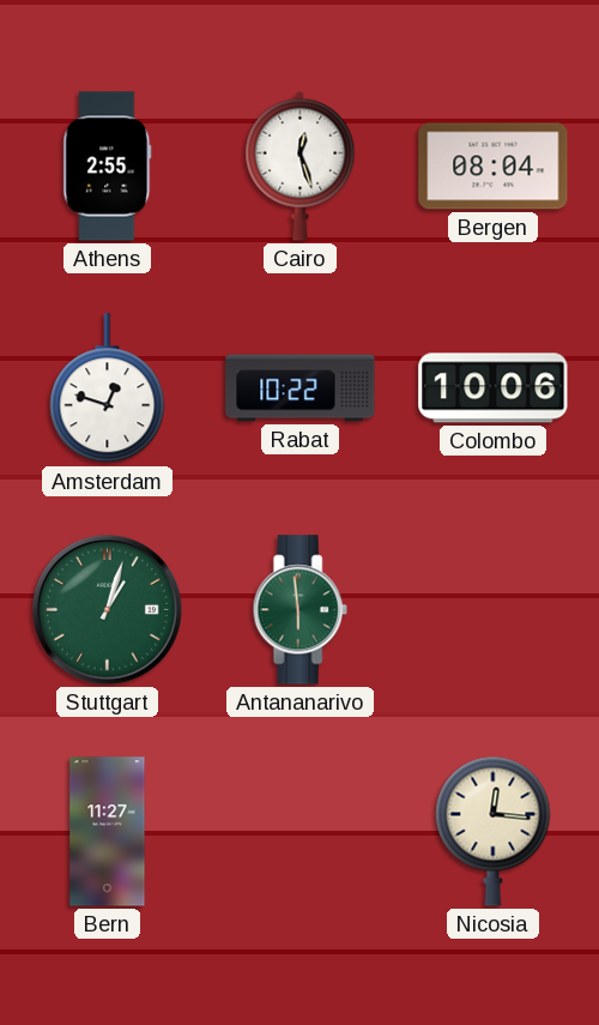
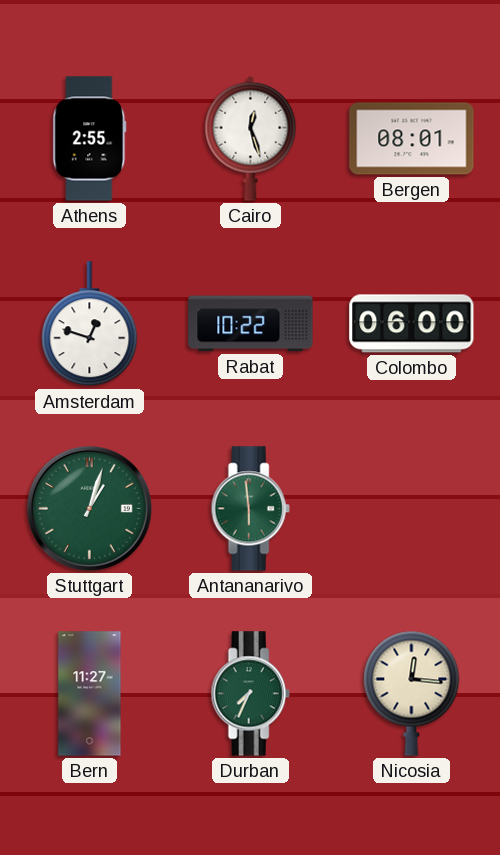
Bergen: 08:04 -> 08:01
Colombo: 10:06 -> 06:00
Durban: none -> 7:34
